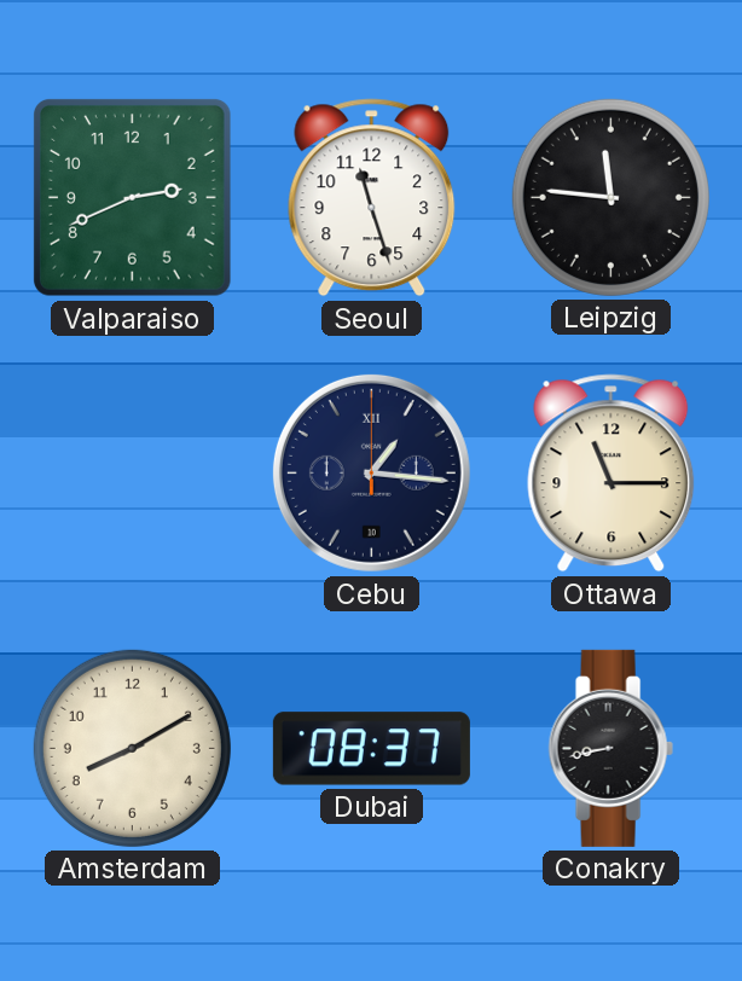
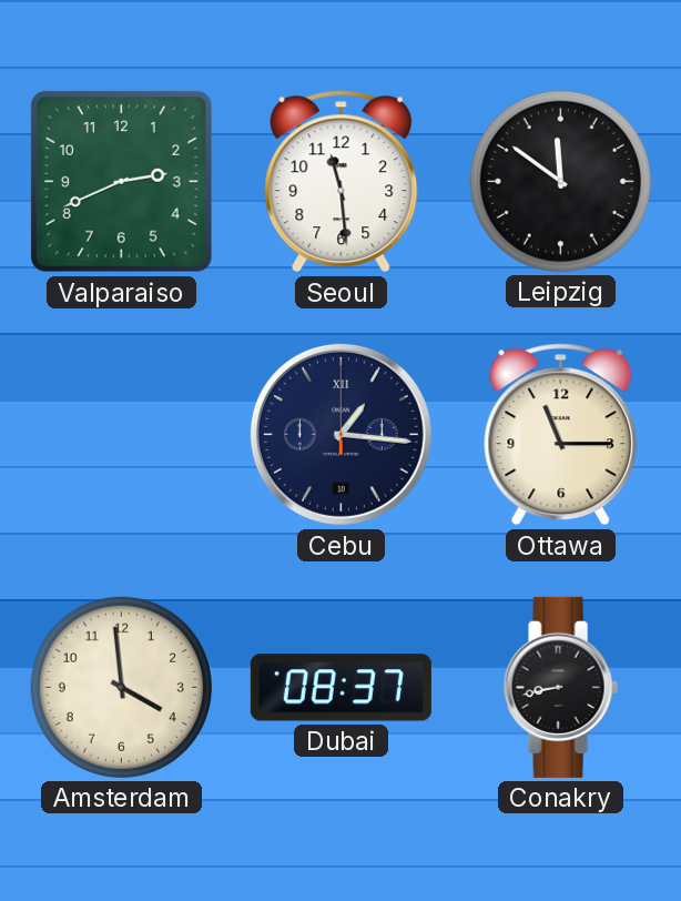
Seoul: 11:27 -> 11:29
Leipzig: 11:46 -> 11:51
Amsterdam: 8:10 -> 3:59
